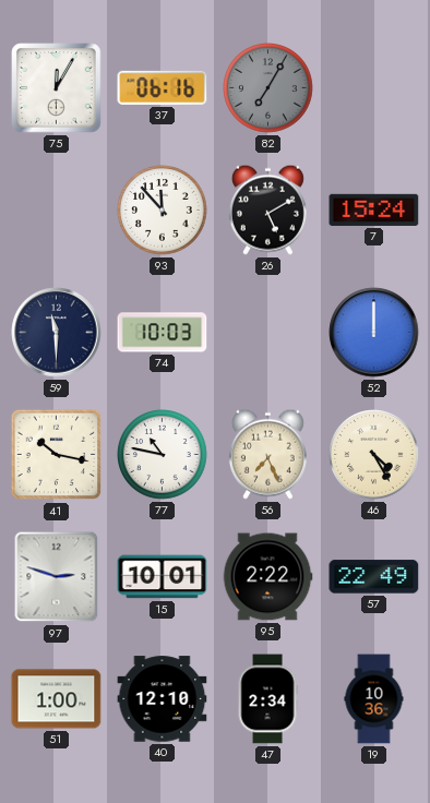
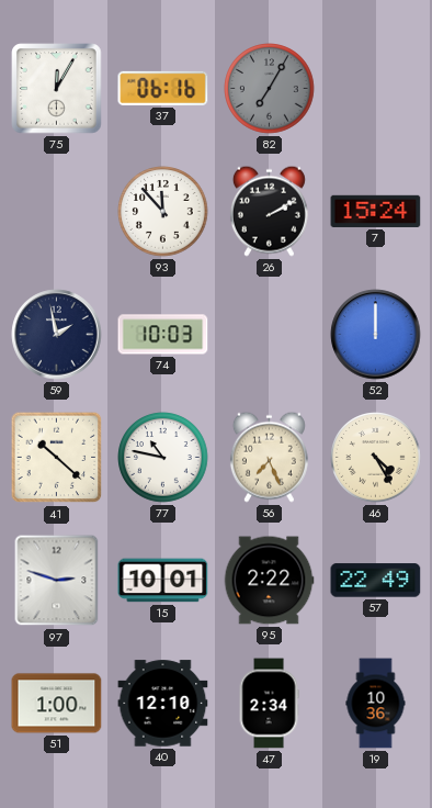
26: 5:10 -> 2:10
59: 11:30 -> 1:58
41: 10:17 -> 10:22
